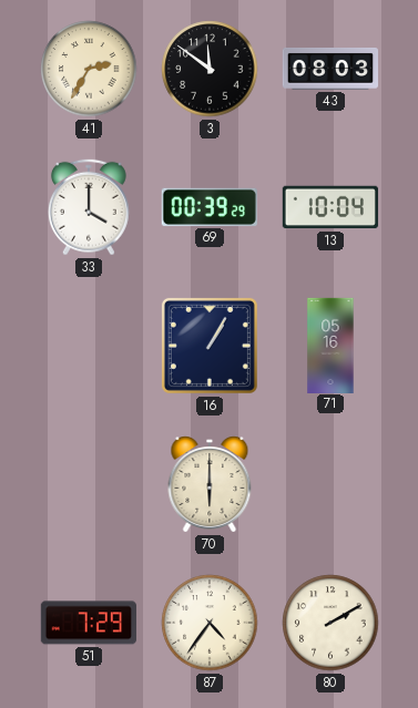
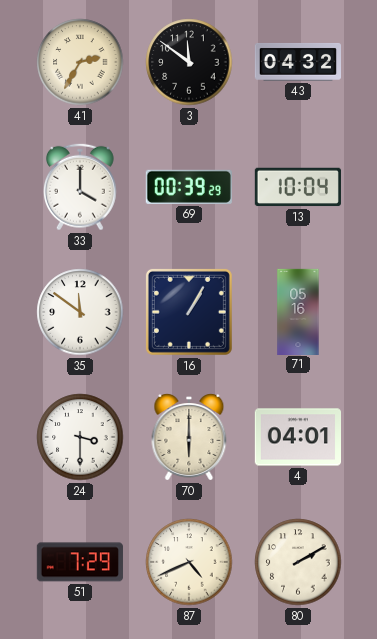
43: 08:03 -> 04:32
35: none -> 11:51
24: none -> 3:30
4: none -> 04:01
87: 4:36 -> 4:41
